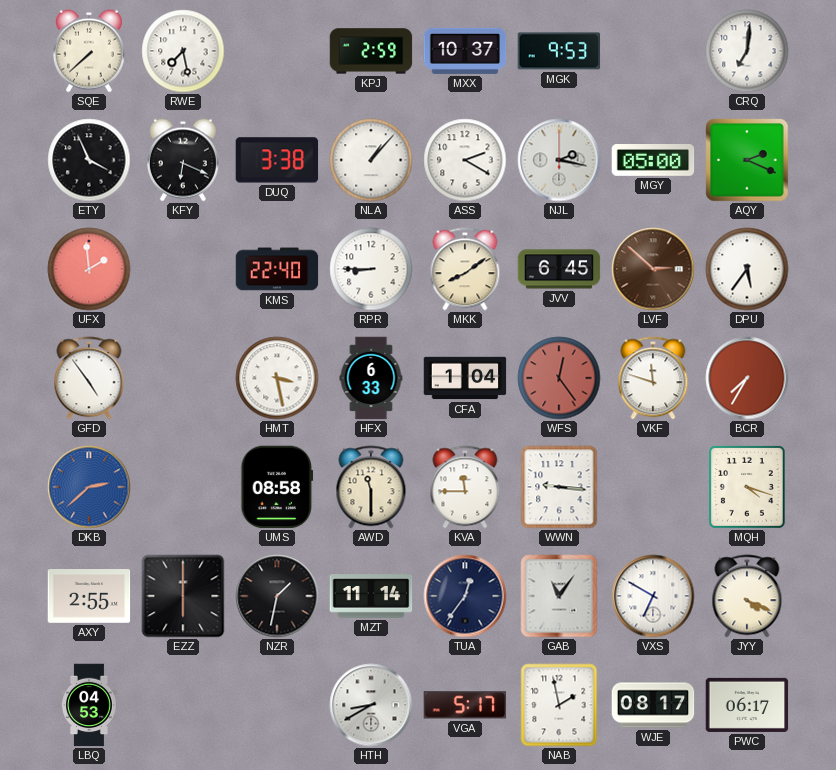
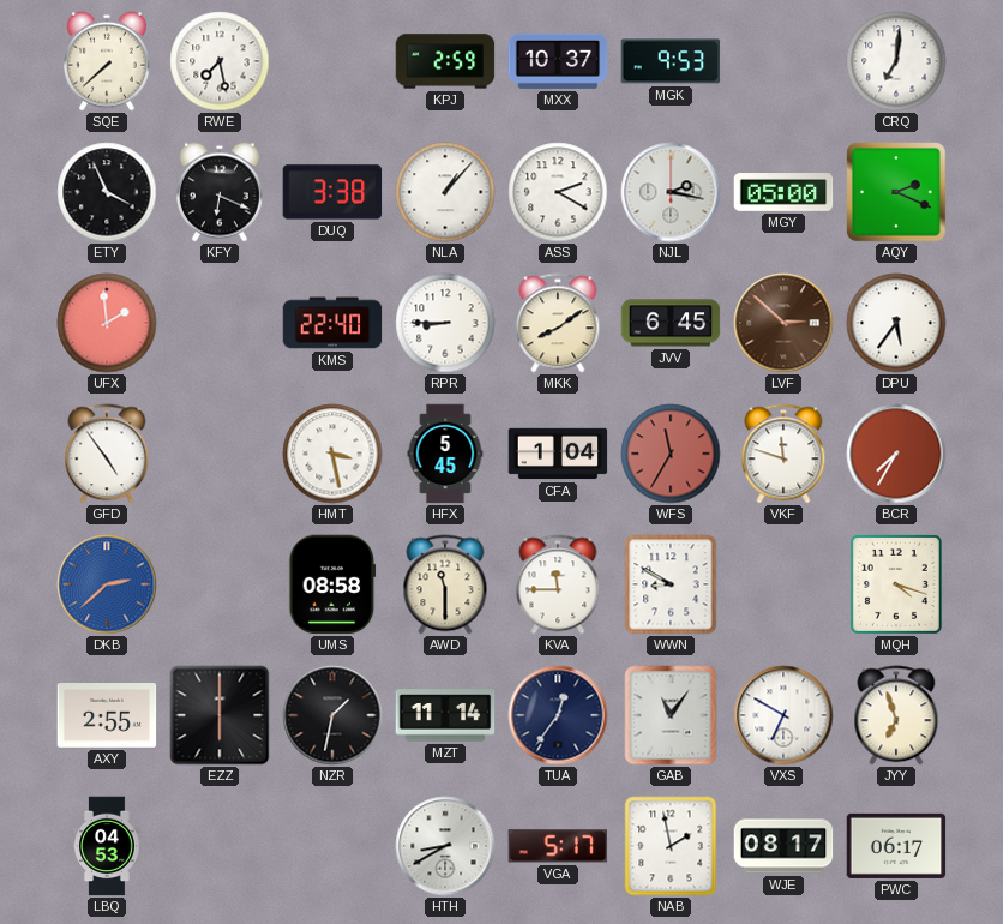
HFX: 6:33 -> 5:45
WFS: 12:24 -> 11:35
WWN: 9:16 -> 8:50
JYY: 4:19 -> 6:57
